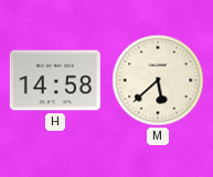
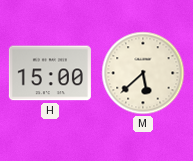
H: 14:58 -> 15:00
